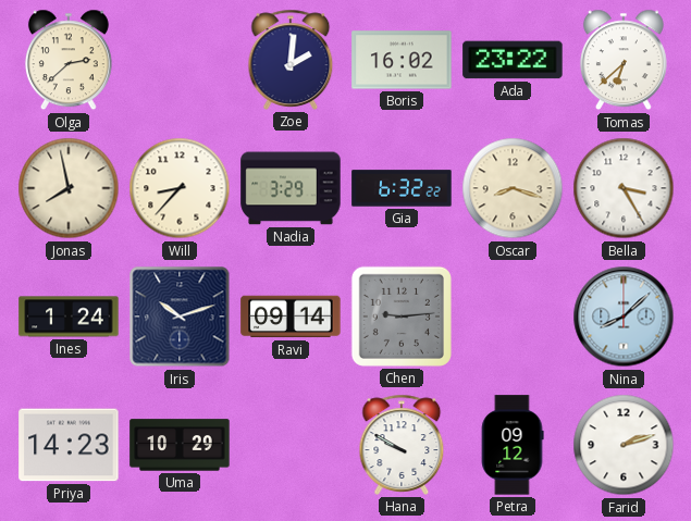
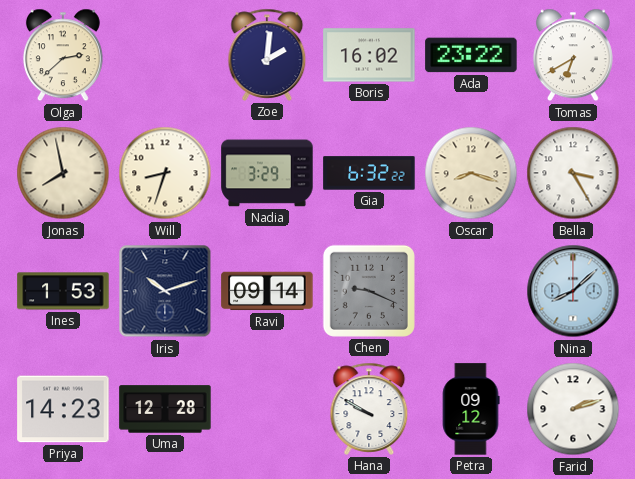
Tomas: 6:38 -> 6:40
Will: 8:37 -> 8:33
Ines: 1:24 -> 1:53
Chen: 9:14 -> 9:19
Uma: 10:29 -> 12:28
